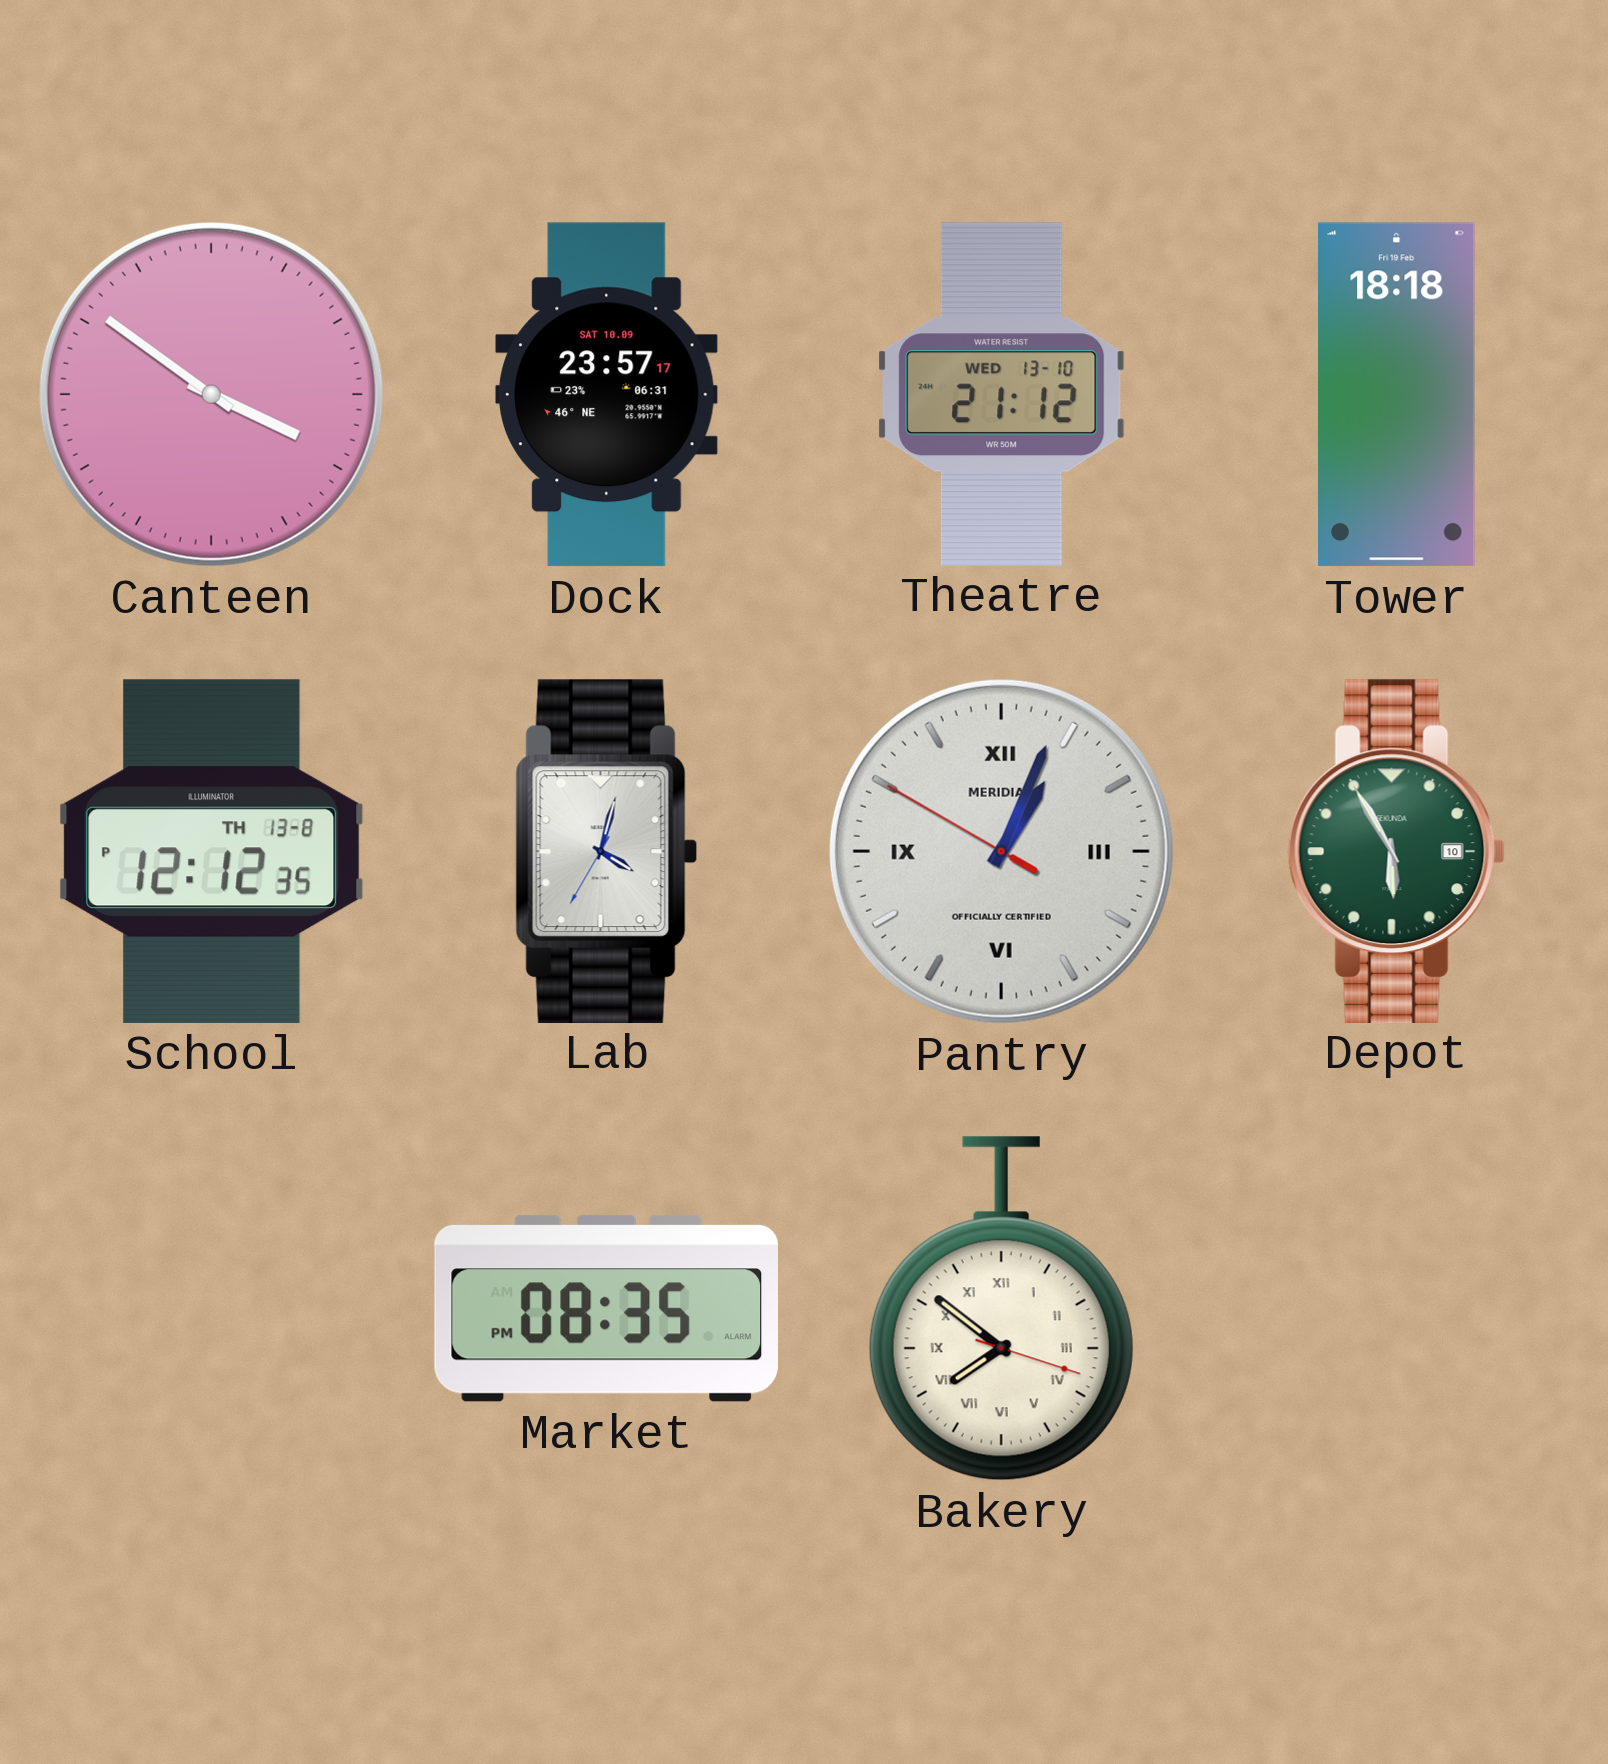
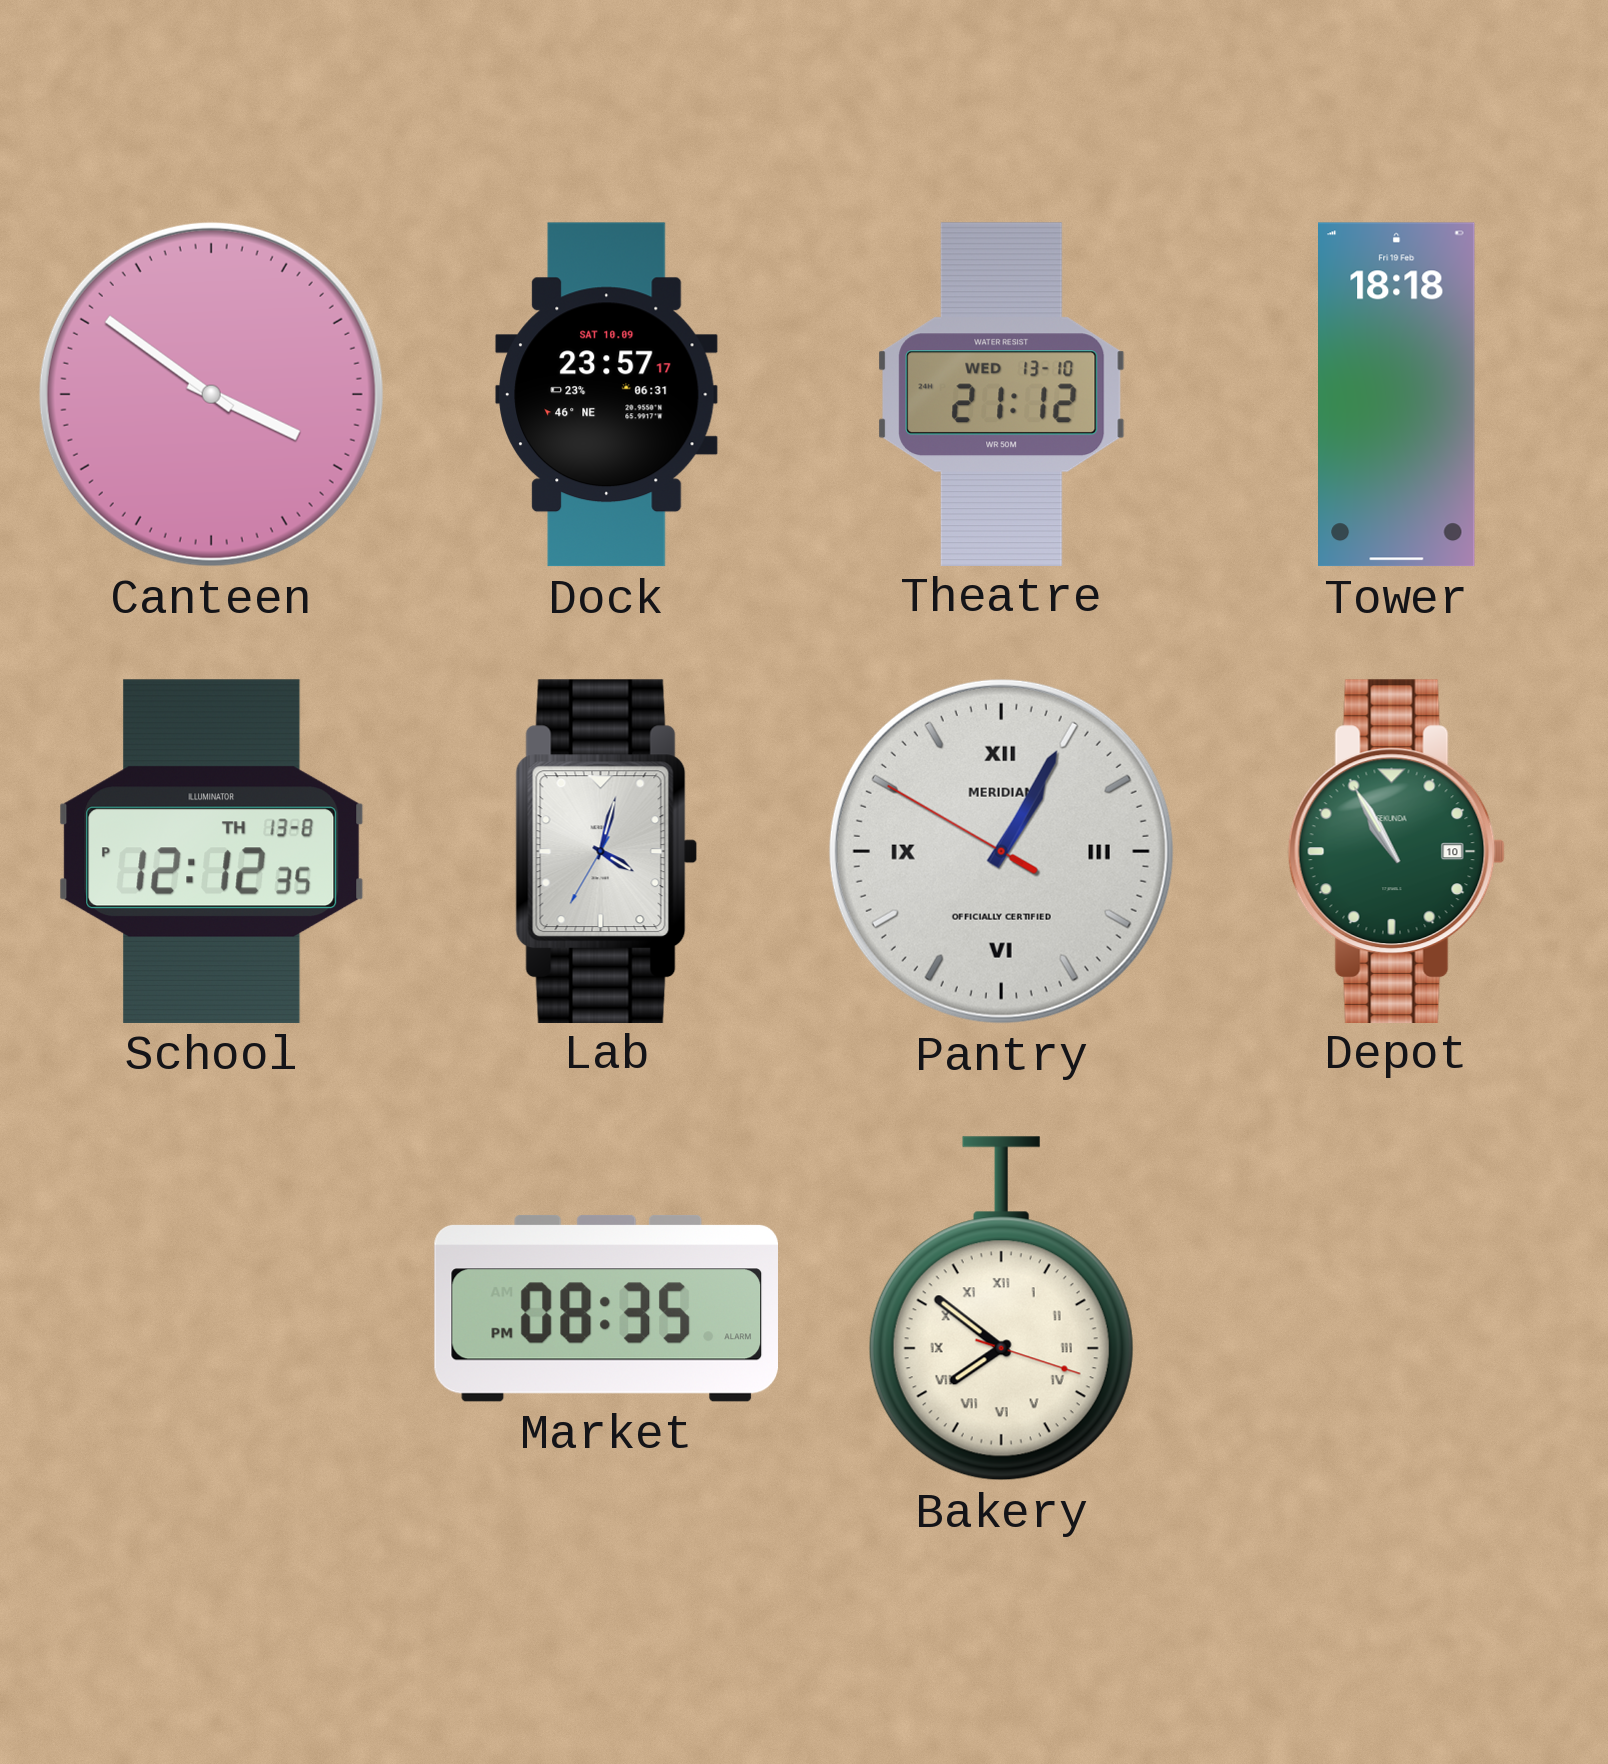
Pantry: 1:03 -> 1:04
Depot: 5:55 -> 10:55
